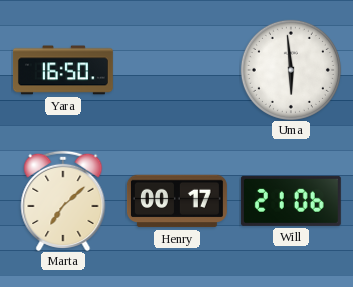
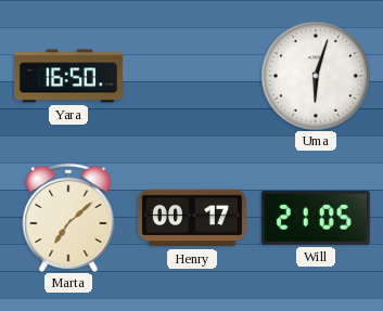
Uma: 5:59 -> 6:03
Will: 21:06 -> 21:05
